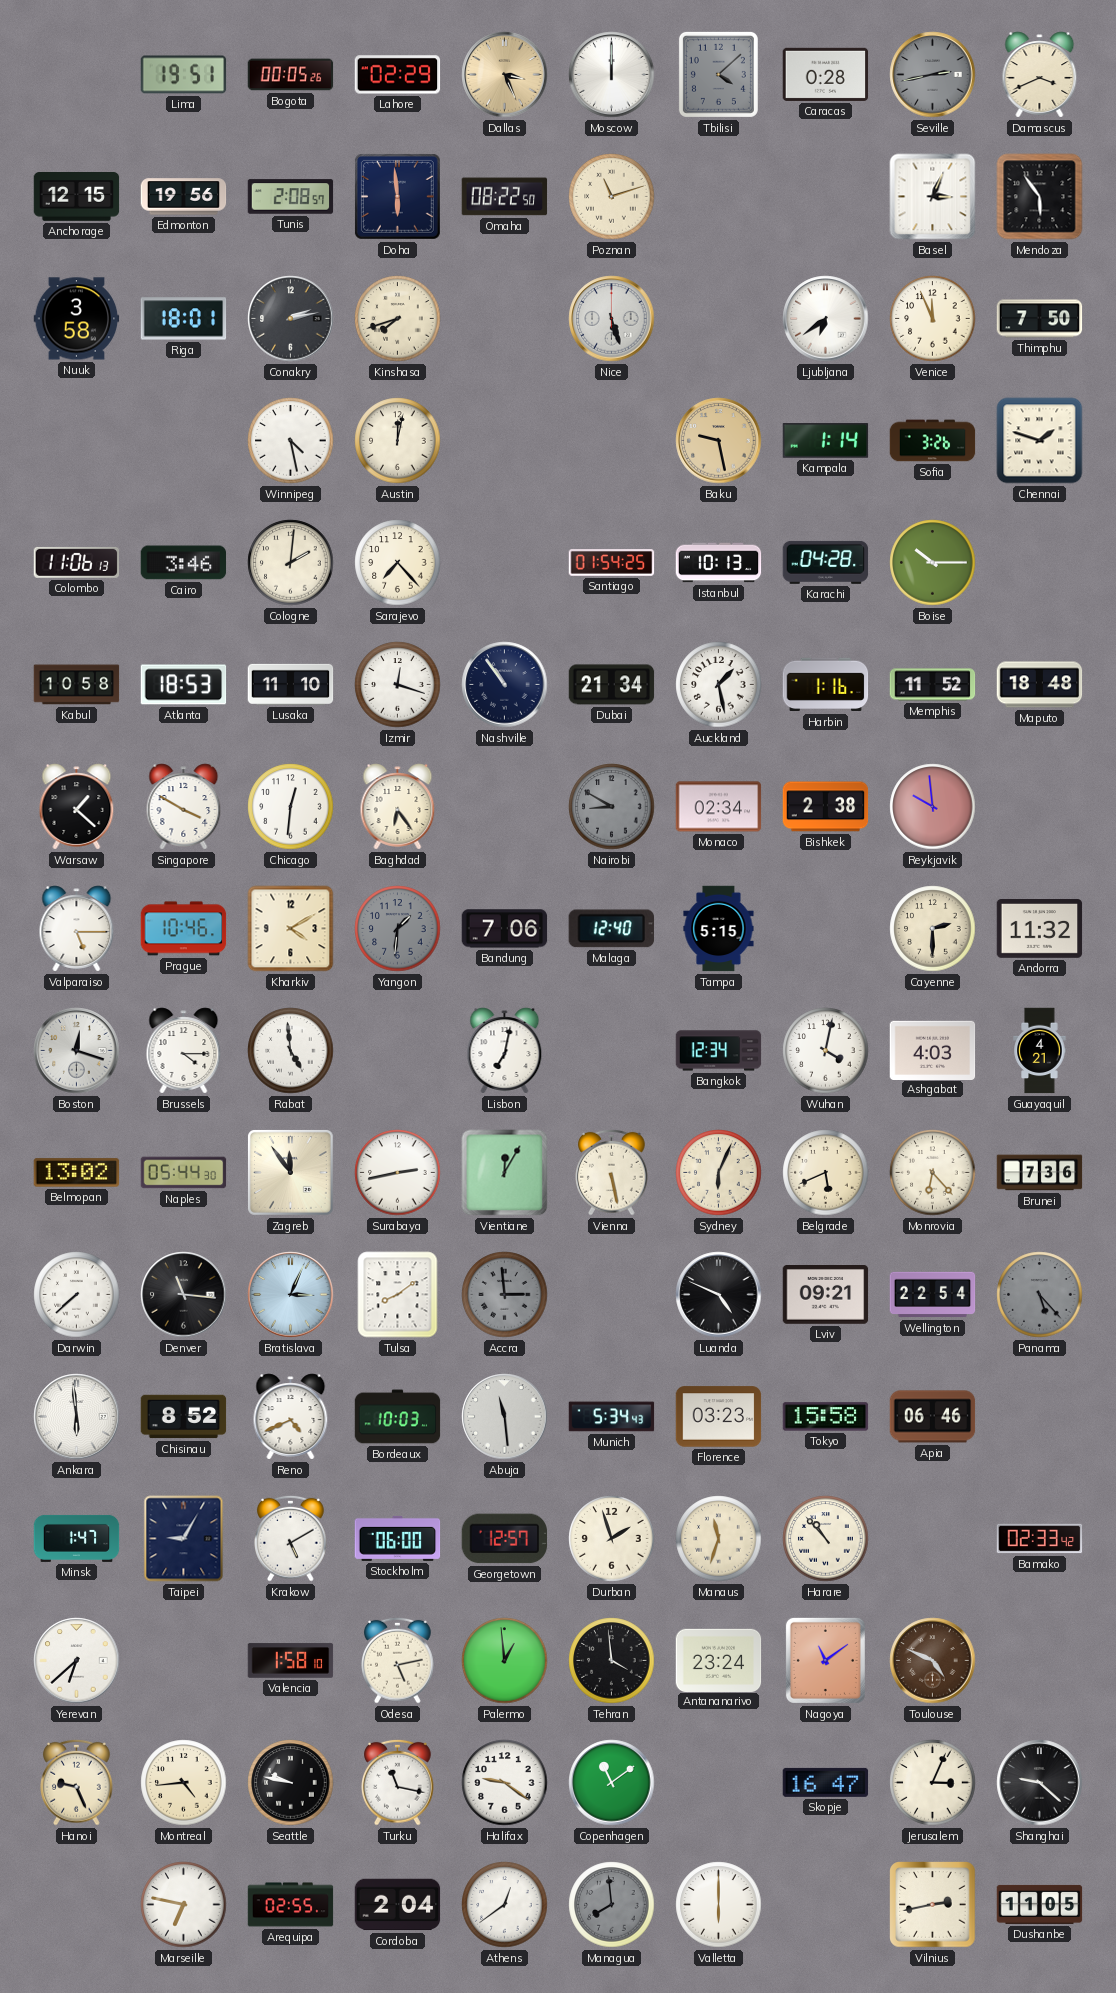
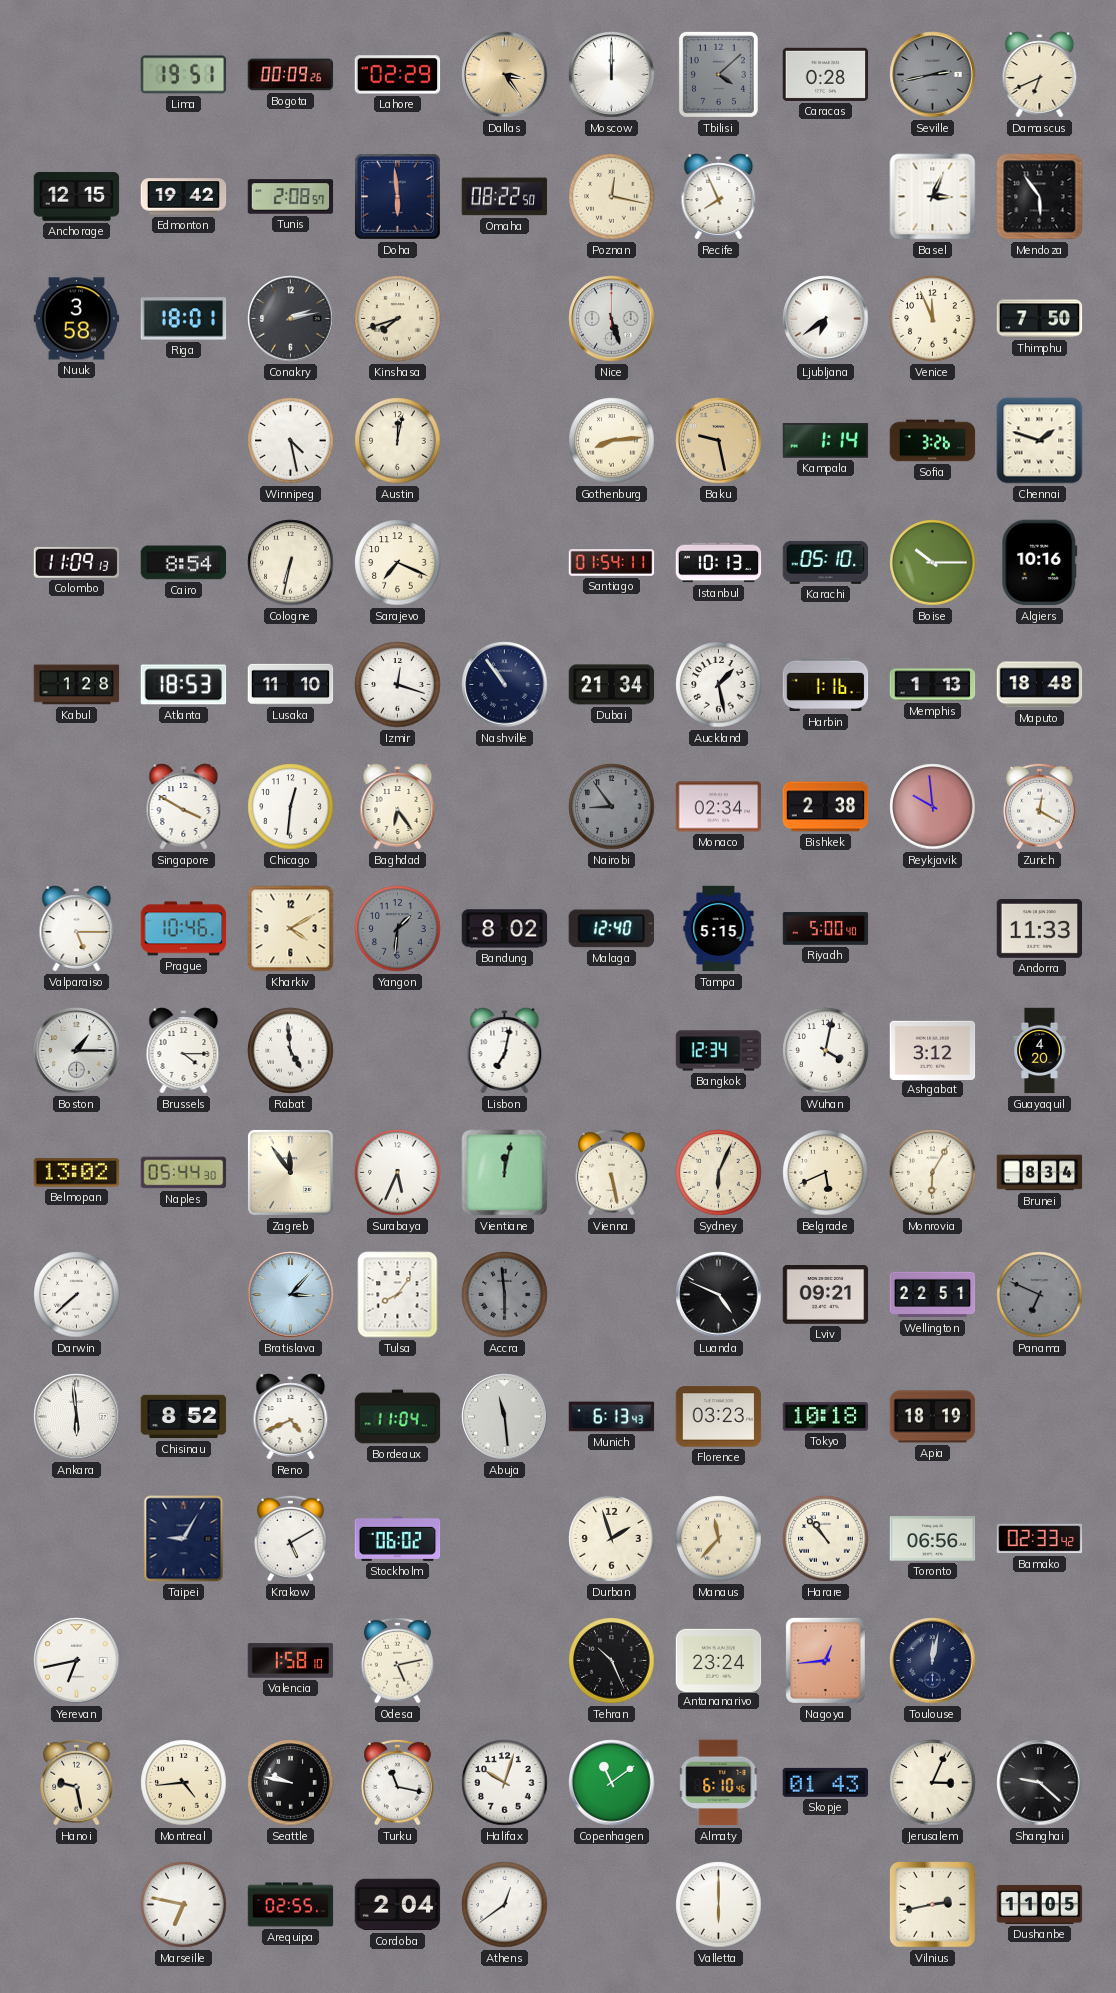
Bogota: 00:05 -> 00:09
Dallas: 3:26 -> 3:24
Damascus: 3:41 -> 6:41
Edmonton: 19:56 -> 19:42
Poznan: 11:12 -> 12:17
Recife: none -> 7:56
Gothenburg: none -> 8:14
Colombo: 11:06 -> 11:09
Cairo: 3:46 -> 8:54
Cologne: 2:01 -> 6:32
Sarajevo: 7:23 -> 7:19
Santiago: 01:54:25 -> 01:54:11
Karachi: 04:28 -> 05:10
Algiers: none -> 10:16
Kabul: 10:58 -> 1:28
Memphis: 11:52 -> 1:13
Warsaw: 1:22 -> none
Nairobi: 8:50 -> 8:54
Zurich: none -> 12:20
Bandung: 7:06 -> 8:02
Riyadh: none -> 5:00
Cayenne: 2:30 -> none
Andorra: 11:32 -> 11:33
Boston: 12:18 -> 1:15
Ashgabat: 4:03 -> 3:12
Guayaquil: 4:21 -> 4:20
Surabaya: 2:43 -> 5:34
Vientiane: 12:05 -> 12:02
Monrovia: 6:23 -> 6:05
Brunei: 7:36 -> 8:34
Denver: 11:16 -> none
Bratislava: 3:04 -> 3:07
Tulsa: 8:09 -> 8:06
Accra: 2:59 -> 5:59
Wellington: 22:54 -> 22:51
Panama: 5:23 -> 6:49
Bordeaux: 10:03 -> 11:04
Munich: 5:34 -> 6:13
Tokyo: 15:58 -> 10:18
Apia: 06:46 -> 18:19
Minsk: 1:47 -> none
Stockholm: 06:00 -> 06:02
Georgetown: 12:57 -> none
Manaus: 11:33 -> 11:37
Toronto: none -> 06:56
Yerevan: 6:38 -> 6:43
Palermo: 12:59 -> none
Tehran: 3:59 -> 10:26
Nagoya: 11:09 -> 12:44
Toulouse: 4:49 -> 12:02
Toulouse dial: brown -> navy
Hanoi: 9:26 -> 9:28
Halifax: 9:21 -> 10:03
Almaty: none -> 6:10
Skopje: 16:47 -> 01:43
Managua: 7:59 -> none
